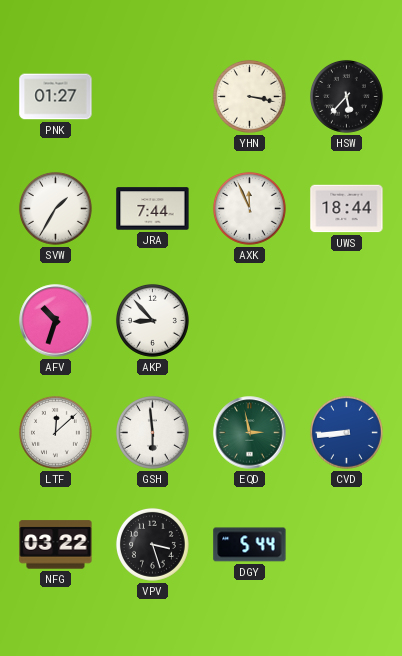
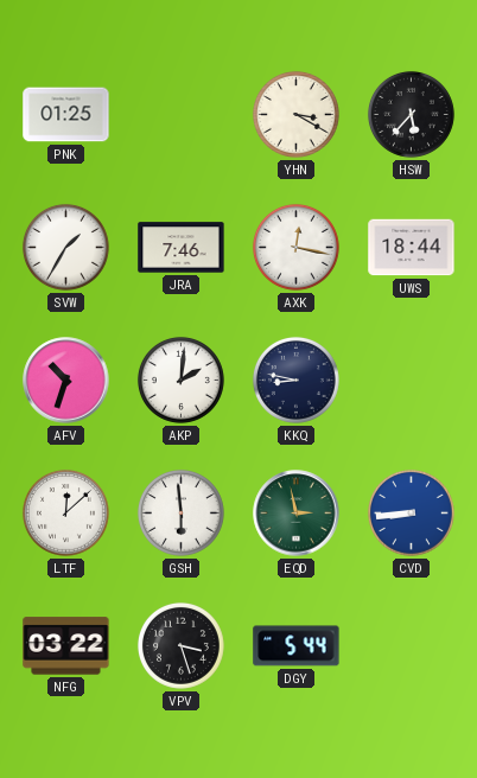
PNK: 01:27 -> 01:25
YHN: 3:17 -> 3:20
JRA: 7:44 -> 7:46
AXK: 11:56 -> 12:17
AKP: 8:53 -> 2:01
KKQ: none -> 8:47
